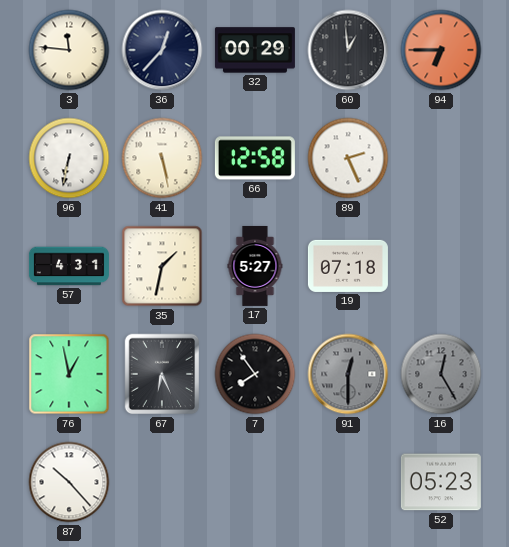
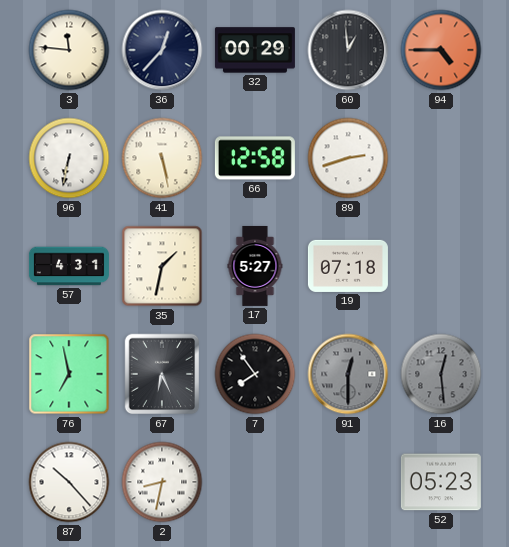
94: 6:45 -> 4:45
89: 2:26 -> 2:42
76: 12:58 -> 6:58
16: 12:25 -> 12:29
2: none -> 8:32
